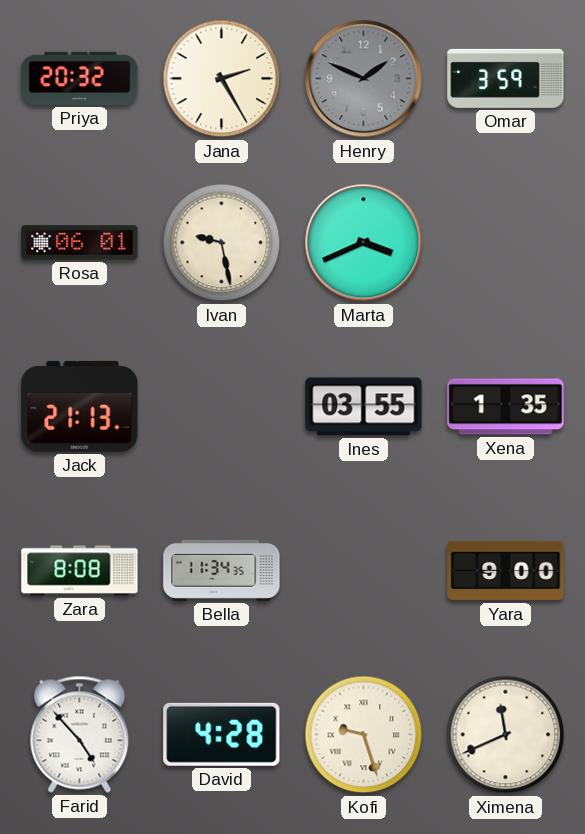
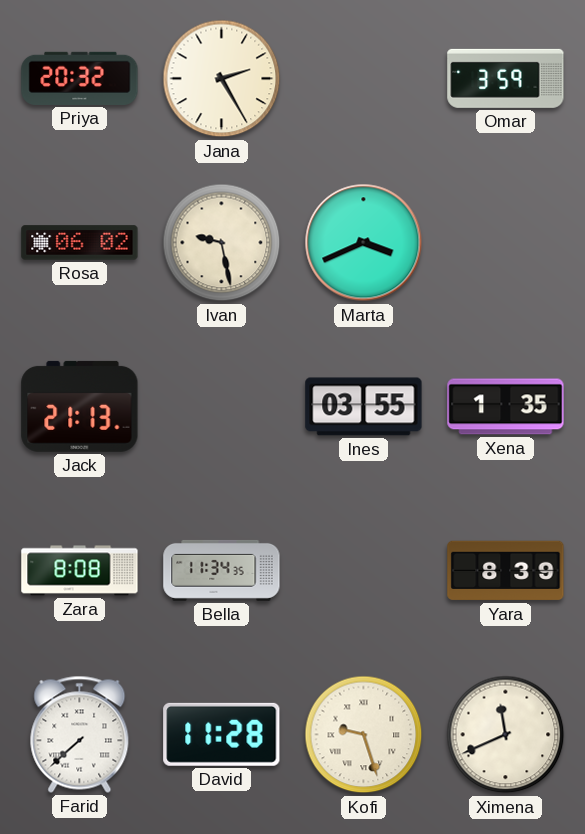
Henry: 1:49 -> none
Rosa: 06:01 -> 06:02
Yara: 9:00 -> 8:39
Farid: 4:53 -> 7:38
David: 4:28 -> 11:28
